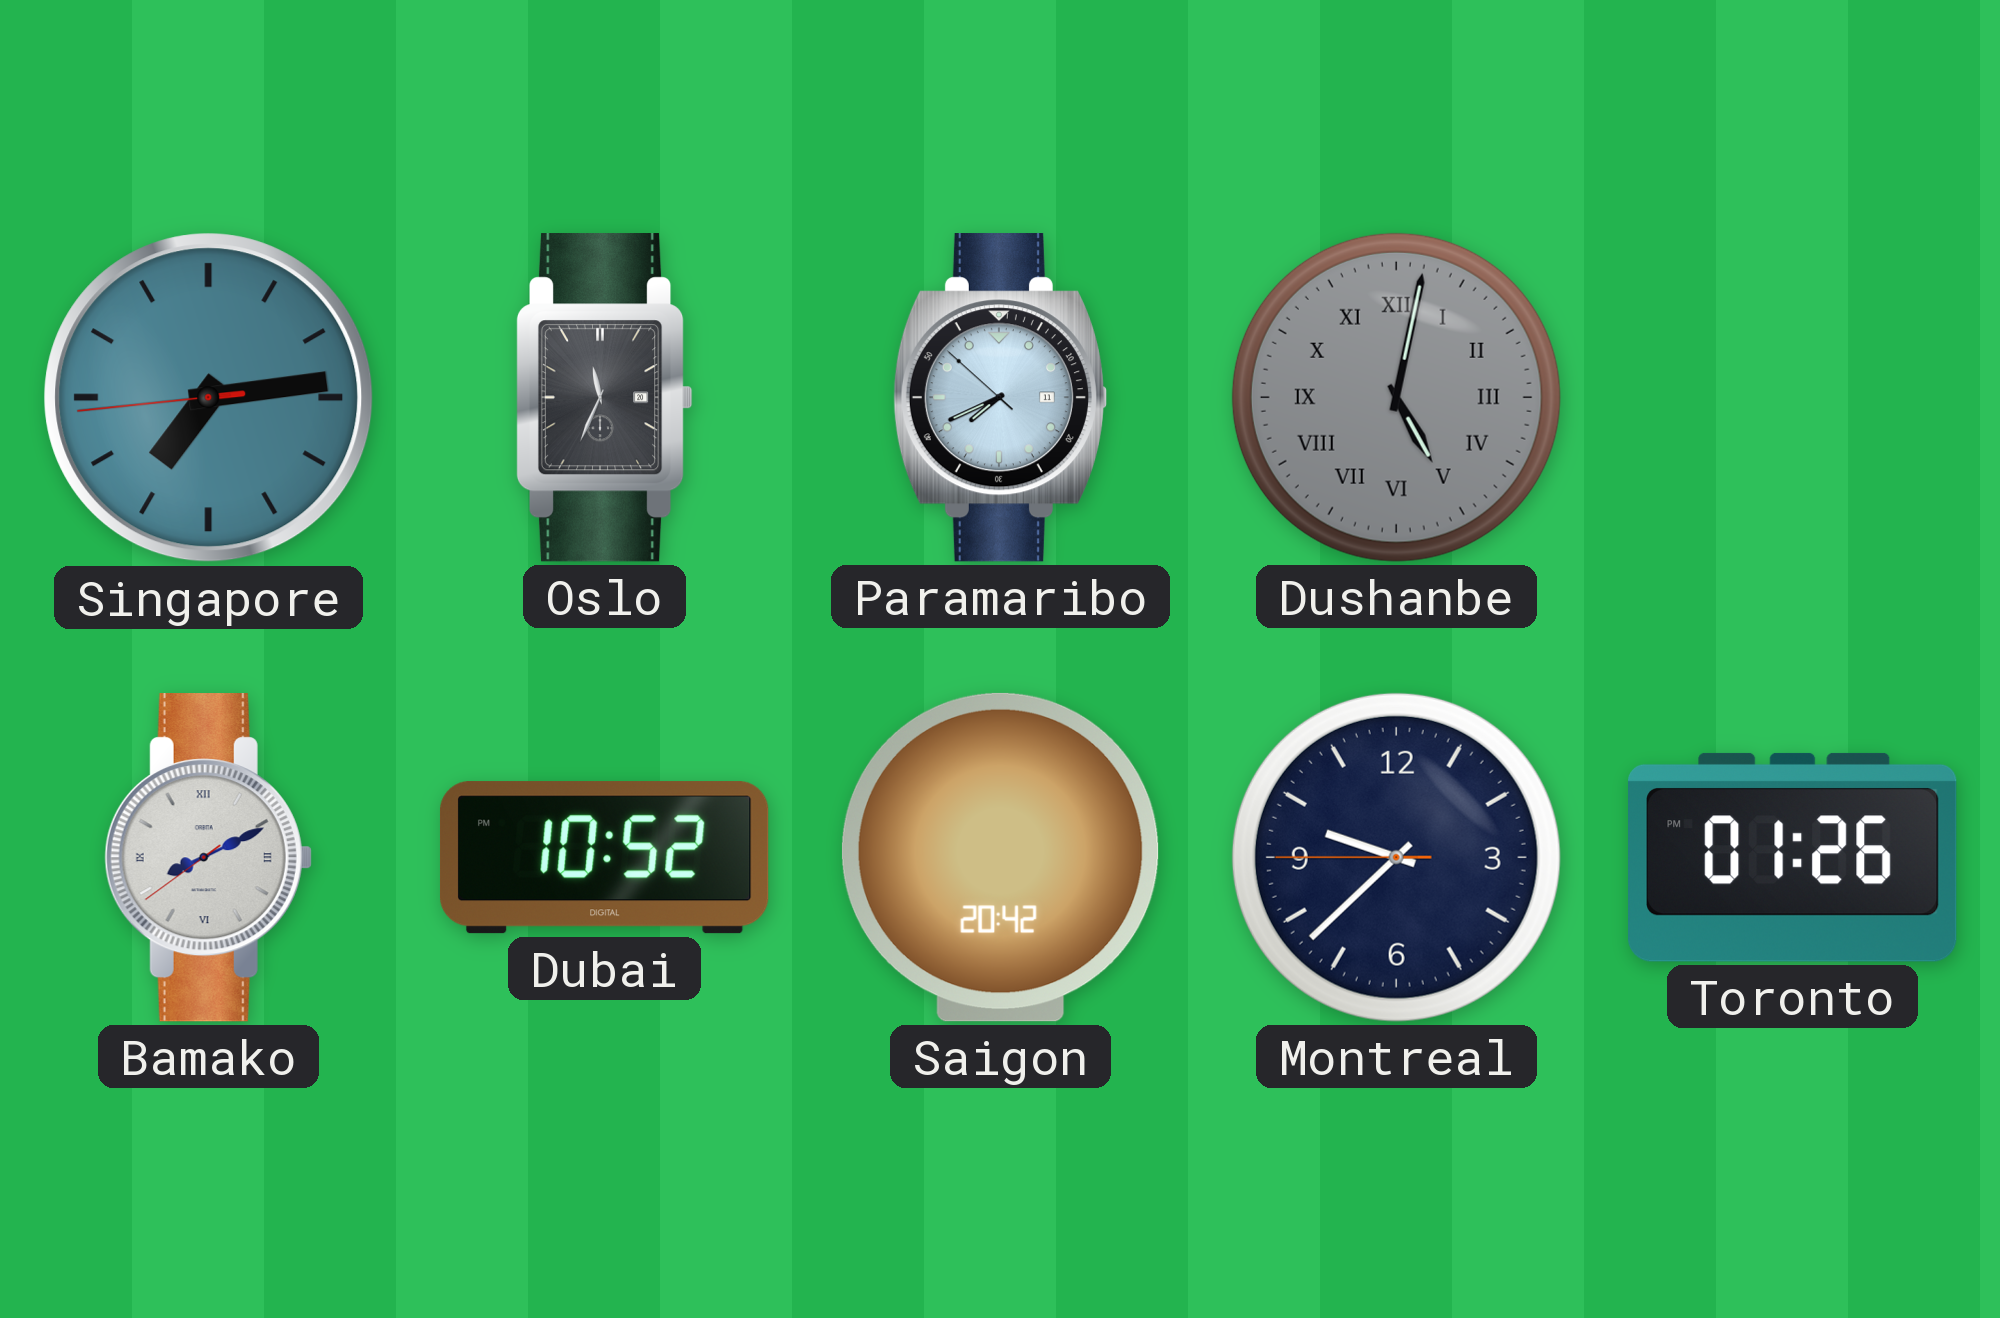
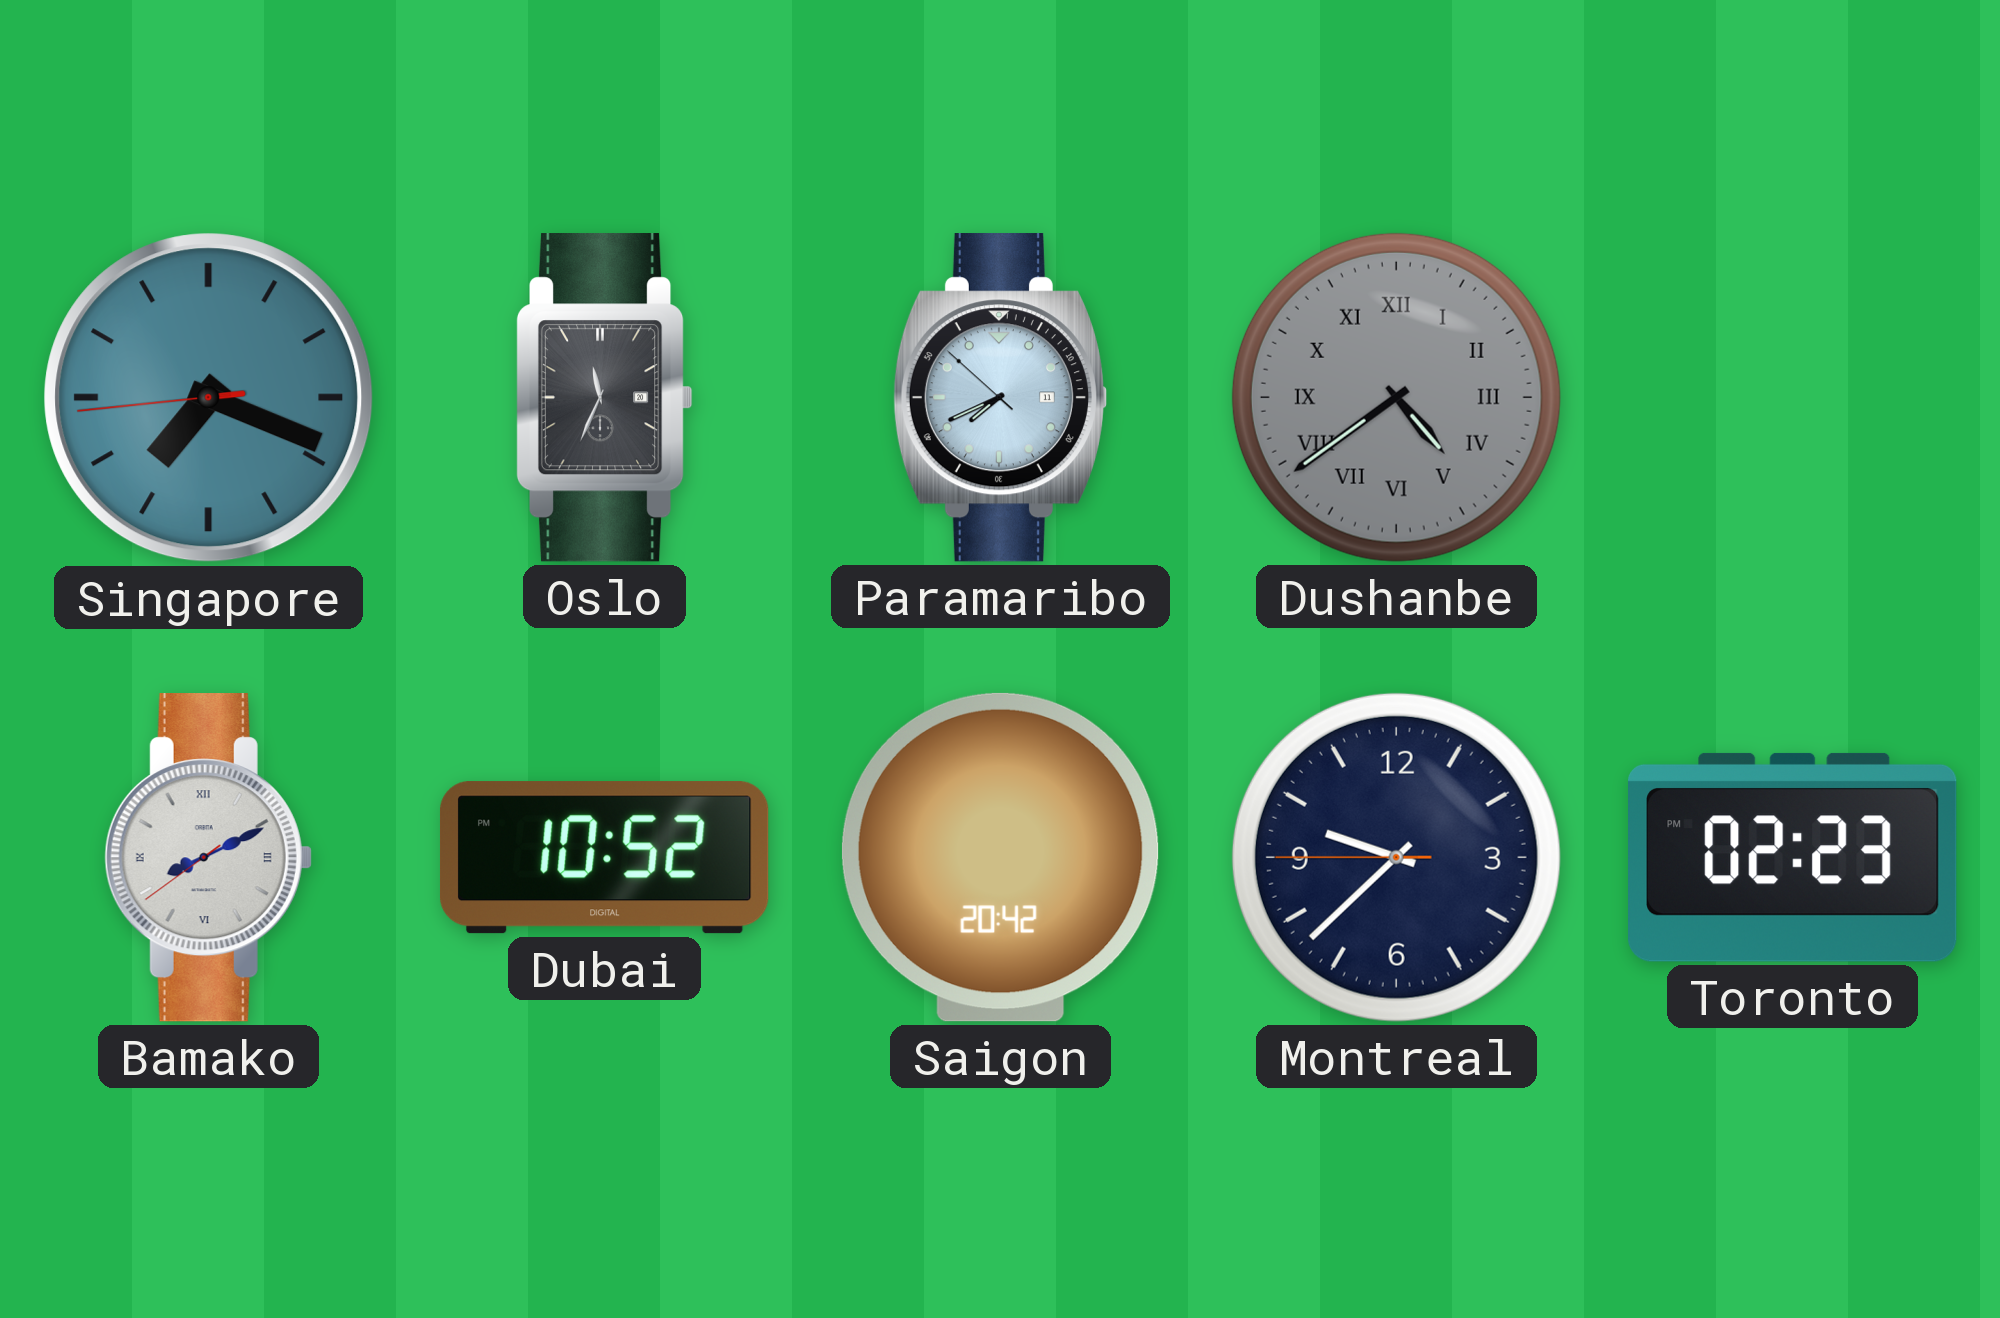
Singapore: 7:13 -> 7:18
Dushanbe: 5:02 -> 4:39
Toronto: 01:26 -> 02:23
